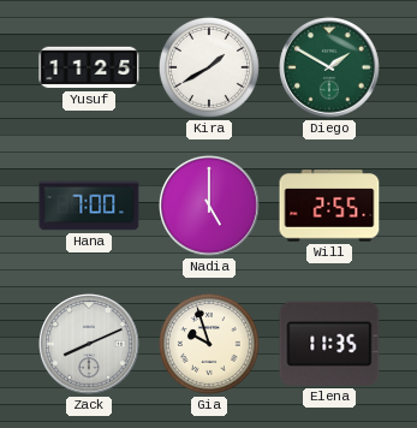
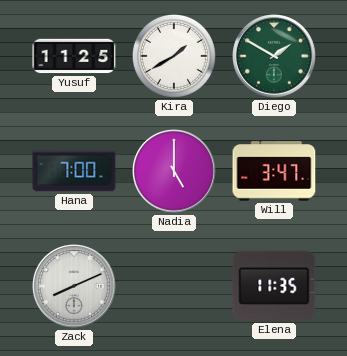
Will: 2:55 -> 3:47
Gia: 9:57 -> none
